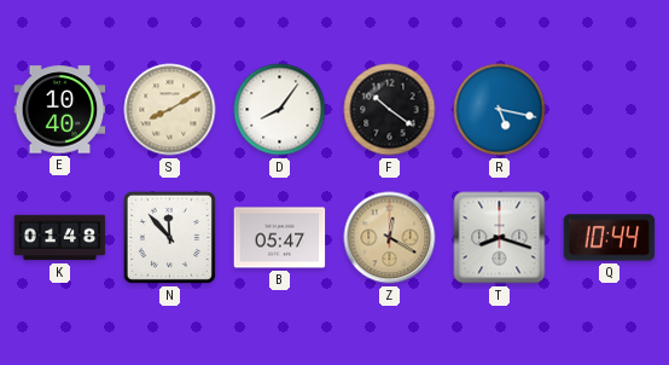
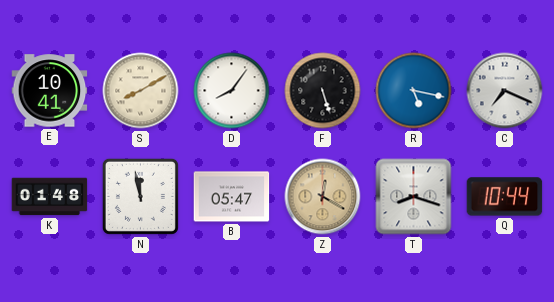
E: 10:40 -> 10:41
F: 10:21 -> 5:27
C: none -> 7:19
N: 11:53 -> 11:58
